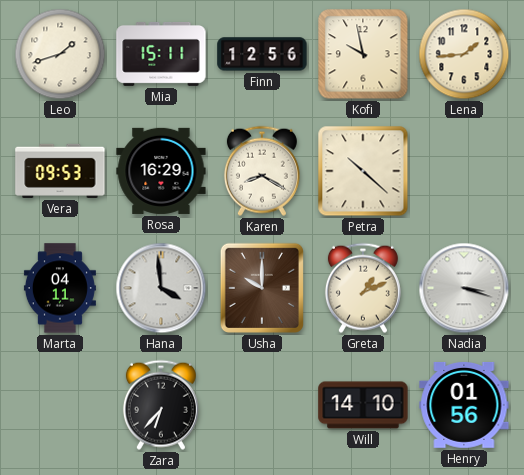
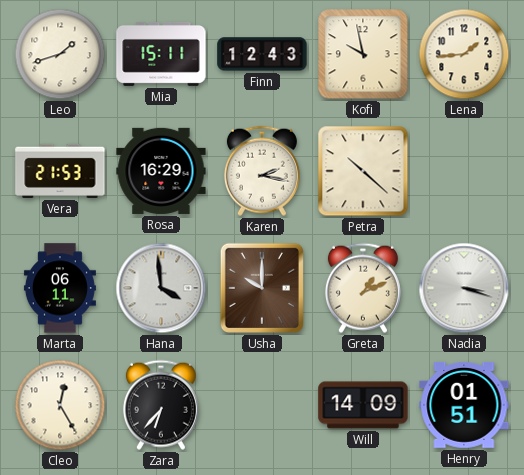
Finn: 12:56 -> 12:43
Vera: 09:53 -> 21:53
Karen: 8:20 -> 2:17
Marta: 04:11 -> 06:11
Cleo: none -> 12:25
Will: 14:10 -> 14:09
Henry: 01:56 -> 01:51
